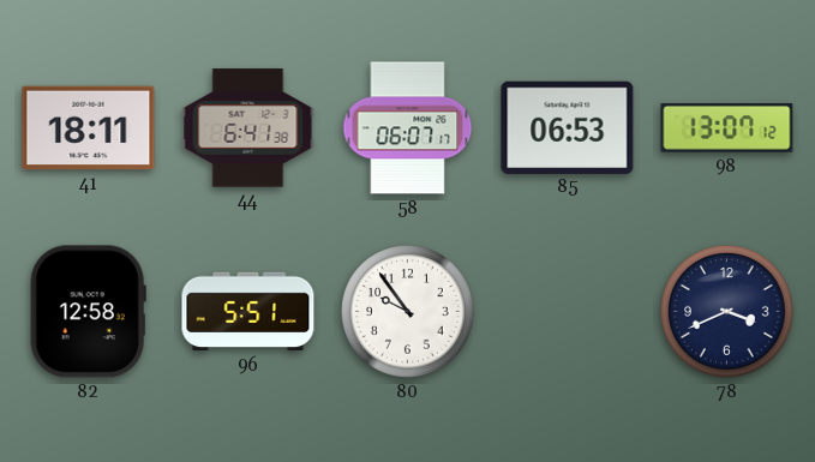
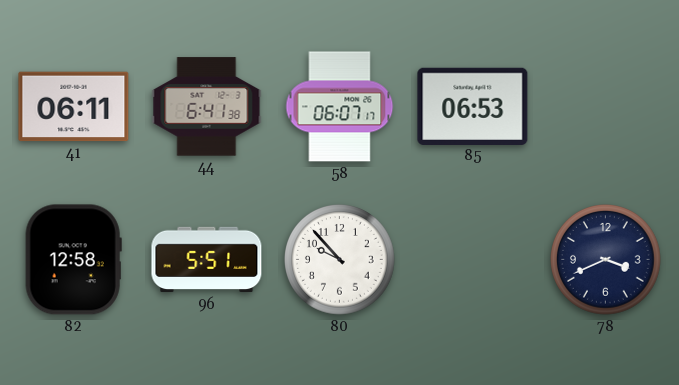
41: 18:11 -> 06:11
98: 13:07 -> none
80: 9:54 -> 9:53
